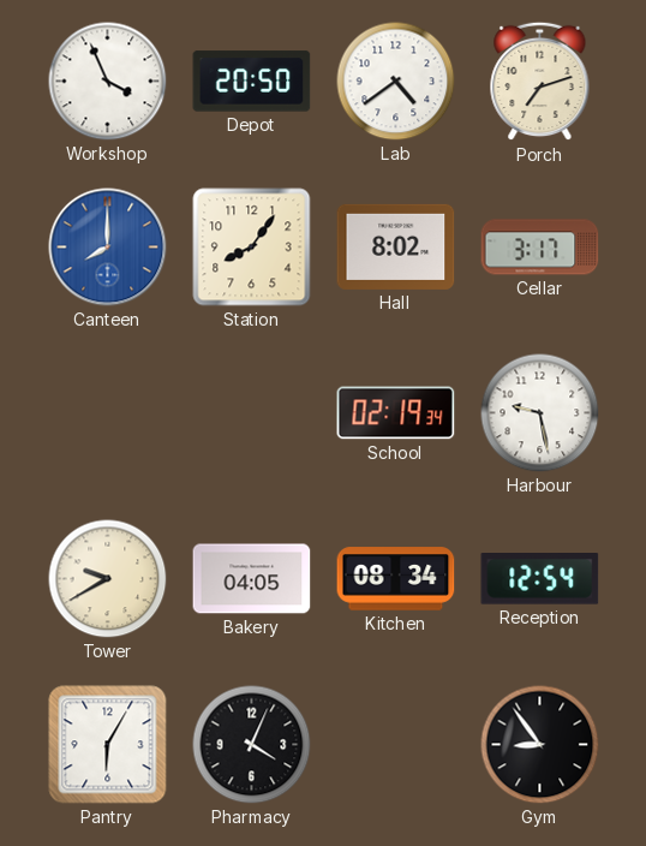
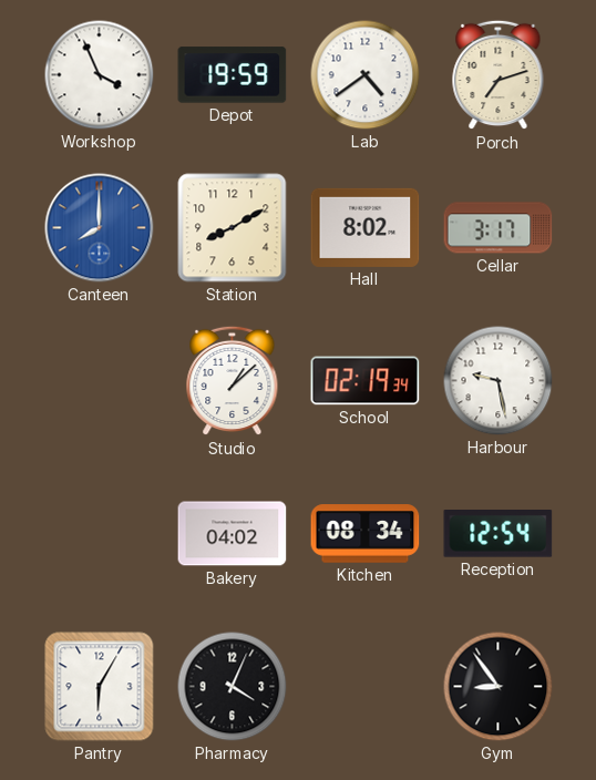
Depot: 20:50 -> 19:59
Station: 8:06 -> 8:10
Studio: none -> 1:08
Tower: 9:40 -> none
Bakery: 04:05 -> 04:02
